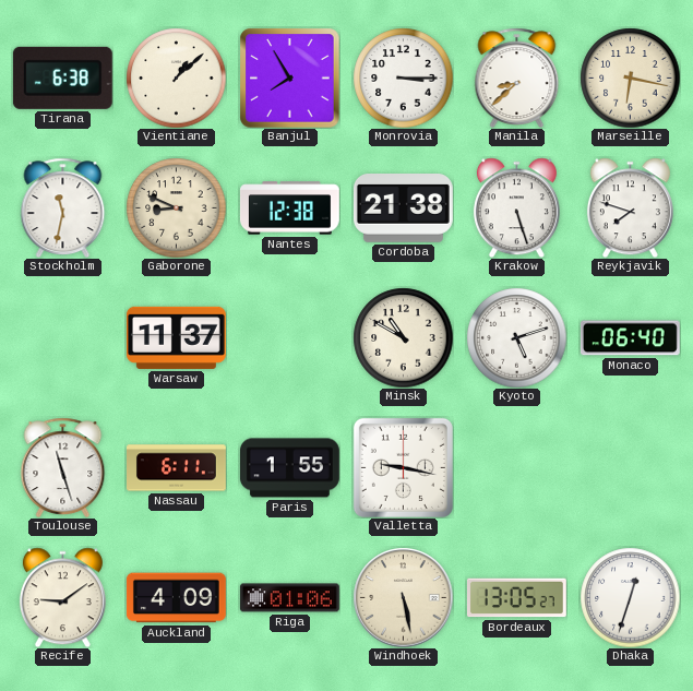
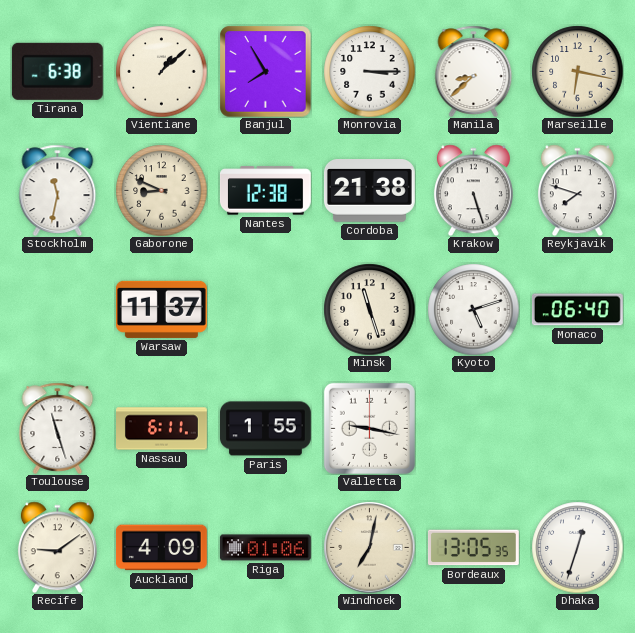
Minsk: 10:50 -> 11:27
Windhoek: 5:28 -> 7:02
Bordeaux: 13:05:27 -> 13:05:35
